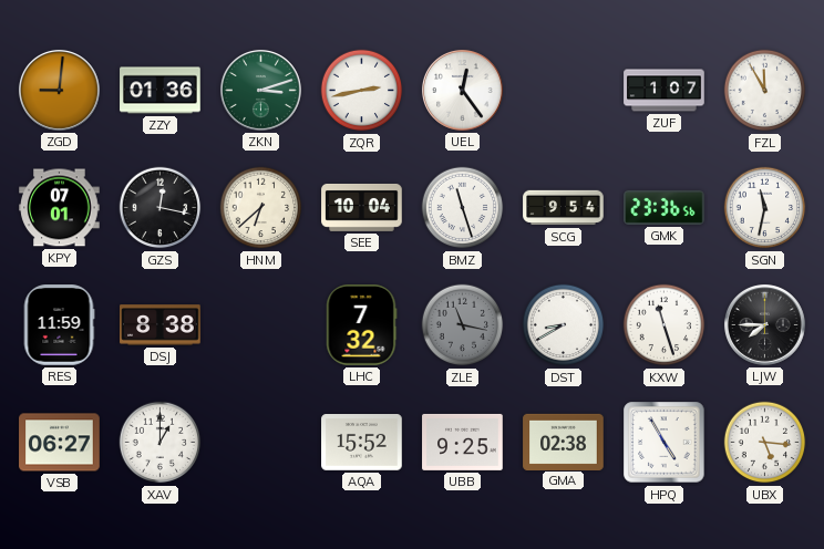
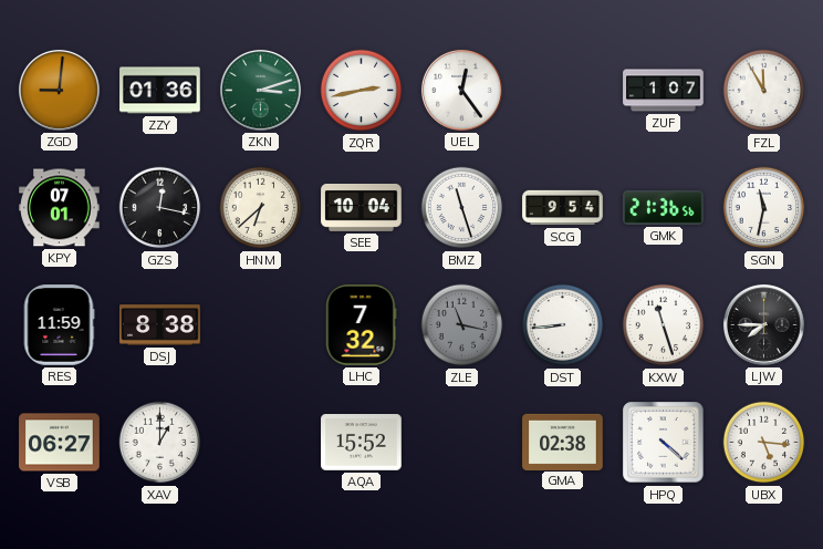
GMK: 23:36 -> 21:36
DST: 8:40 -> 8:44
UBB: 9:25 -> none
HPQ: 4:55 -> 4:22
